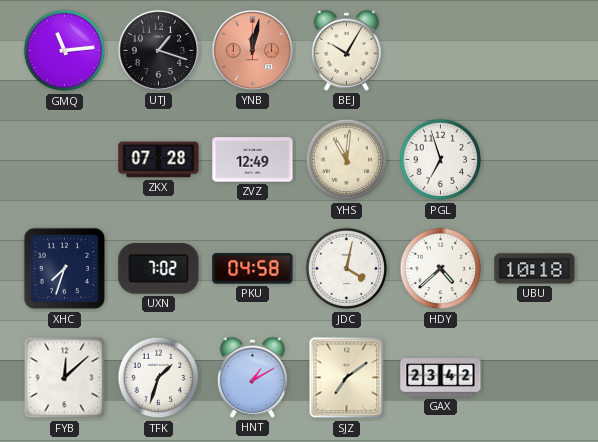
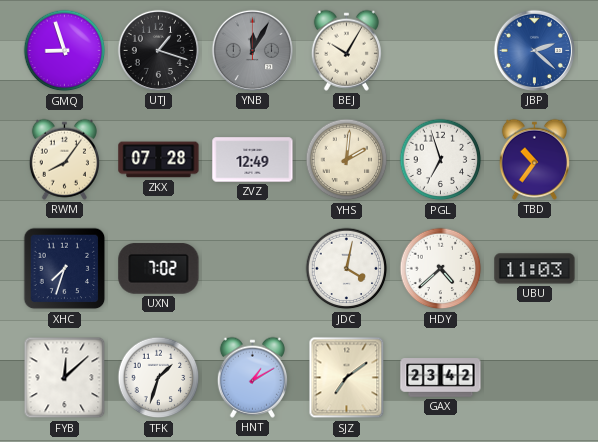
GMQ: 11:14 -> 8:57
YNB: 12:02 -> 12:05
YNB dial: salmon -> grey
JBP: none -> 2:22
RWM: none -> 8:06
YHS: 11:01 -> 2:01
TBD: none -> 10:36
PKU: 04:58 -> none
UBU: 10:18 -> 11:03
